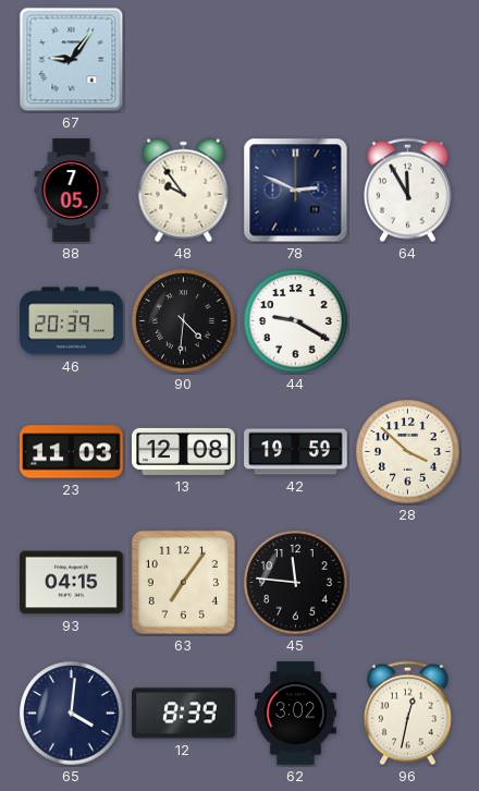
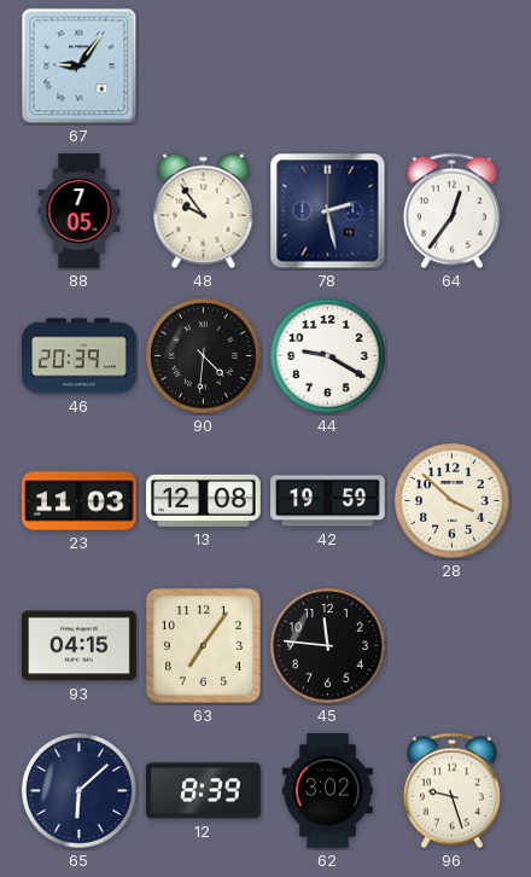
78: 2:49 -> 2:28
64: 11:55 -> 12:36
65: 4:01 -> 6:08
96: 12:32 -> 9:27
